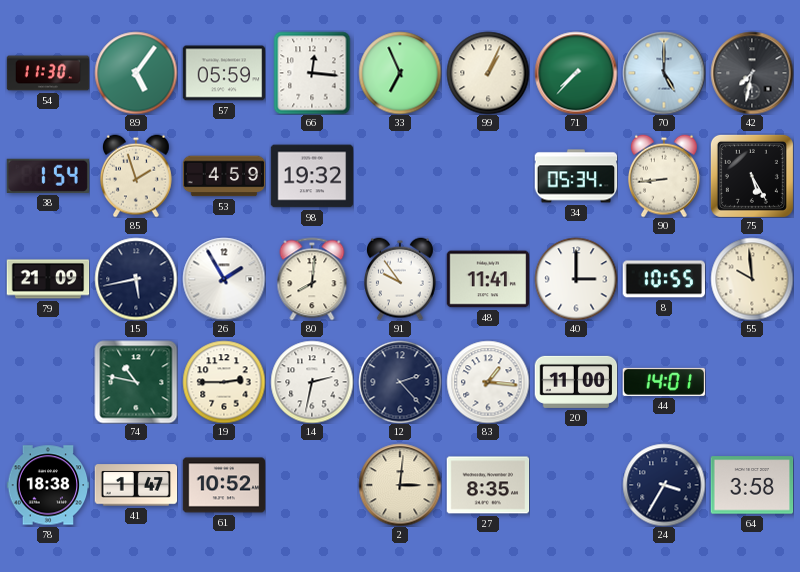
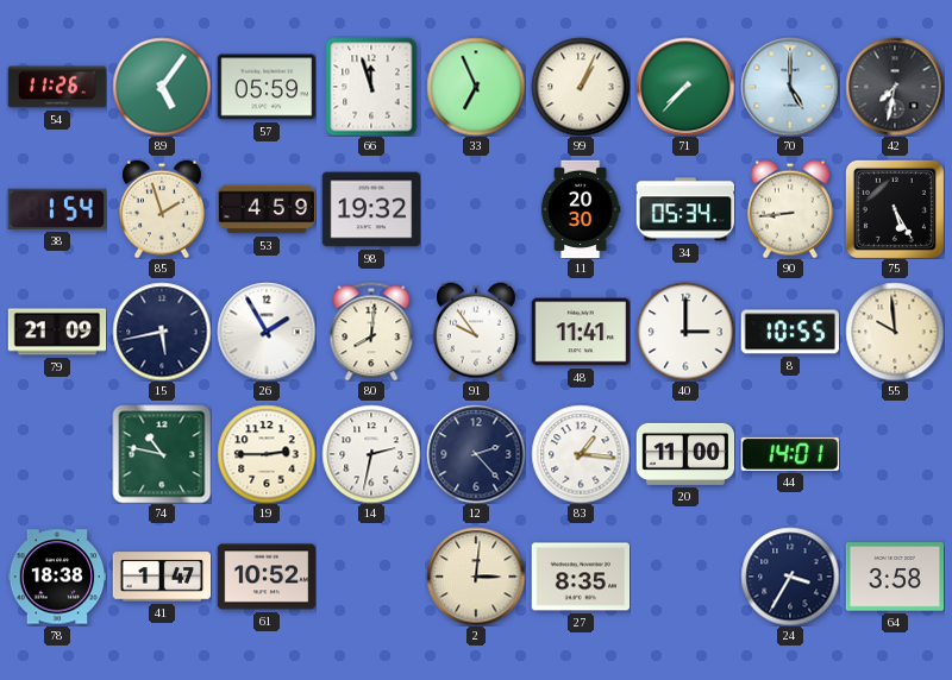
54: 11:30 -> 11:26
66: 12:16 -> 11:57
11: none -> 20:30
